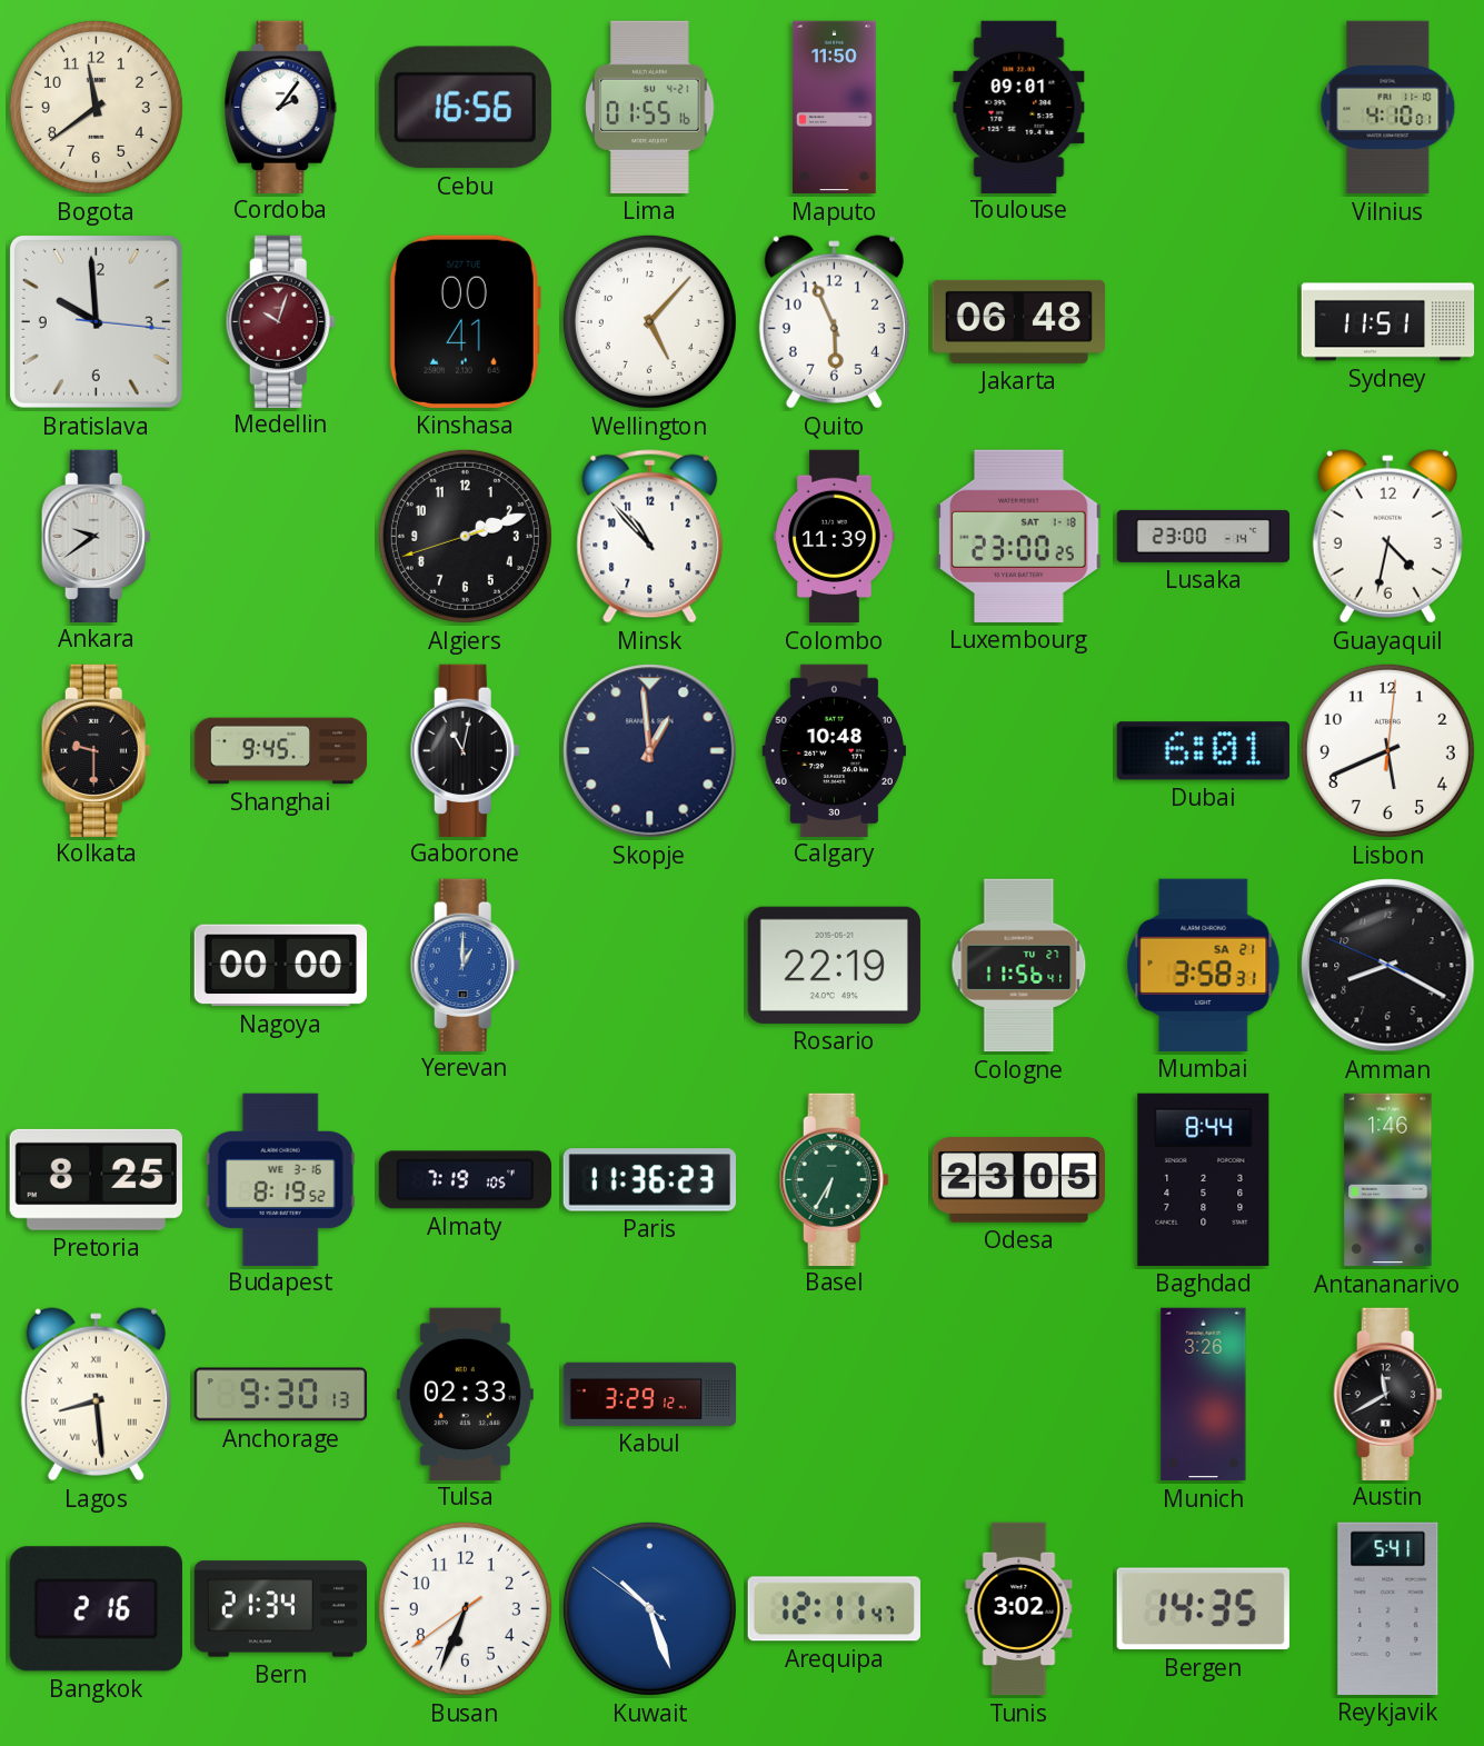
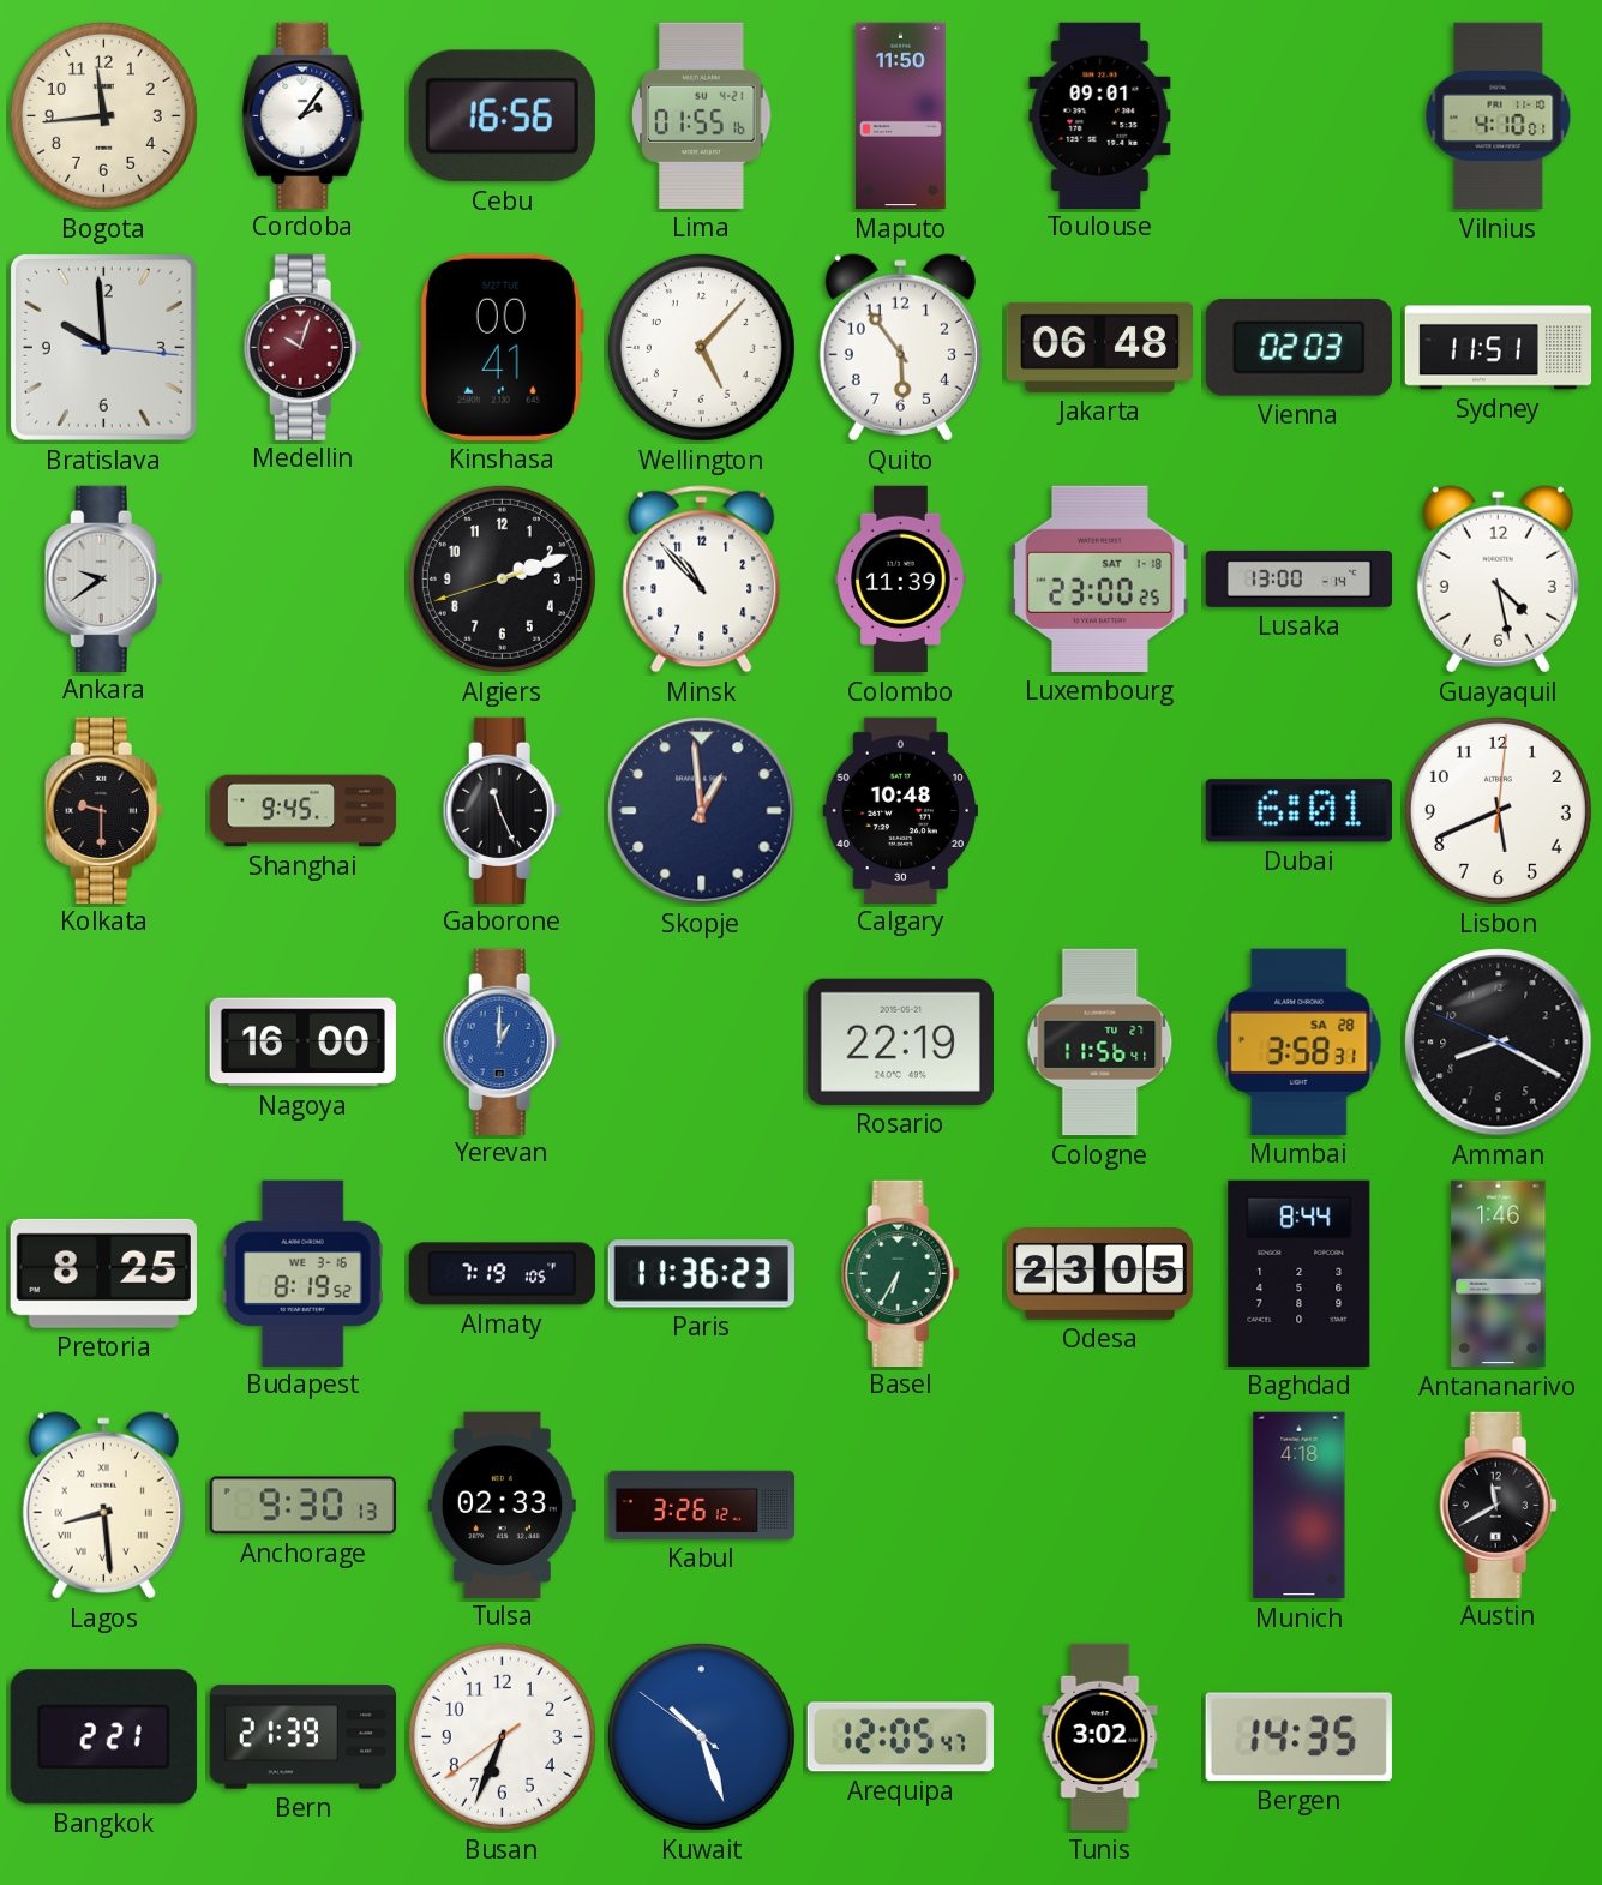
Bogota: 11:39 -> 11:44
Quito: 5:56 -> 5:54
Vienna: none -> 02:03
Lusaka: 23:00 -> 13:00
Guayaquil: 4:32 -> 4:28
Gaborone: 11:02 -> 11:26
Nagoya: 00:00 -> 16:00
Mumbai date: SA 21 -> SA 28
Kabul: 3:29 -> 3:26
Munich: 3:26 -> 4:18
Bangkok: 2:16 -> 2:21
Bern: 21:34 -> 21:39
Arequipa: 12:11 -> 12:05
Reykjavik: 5:41 -> none
